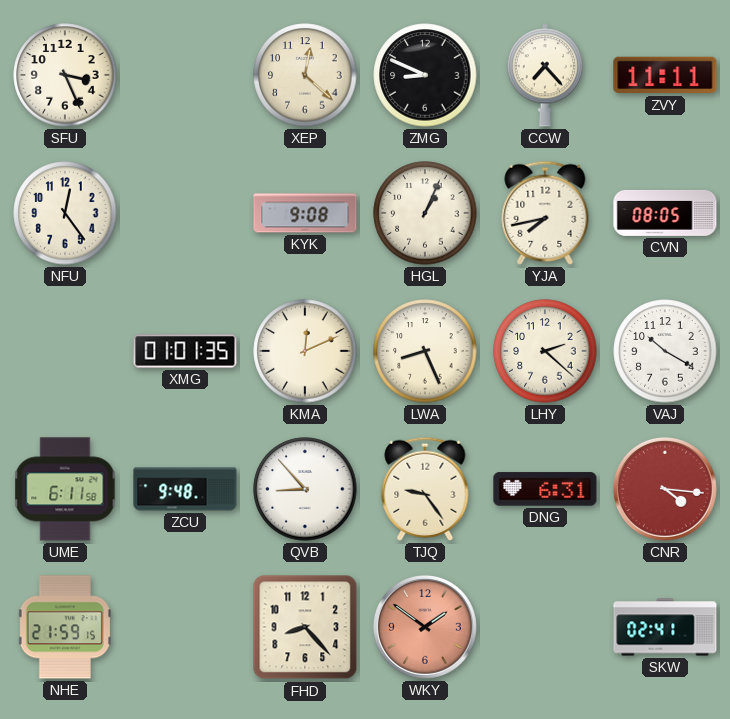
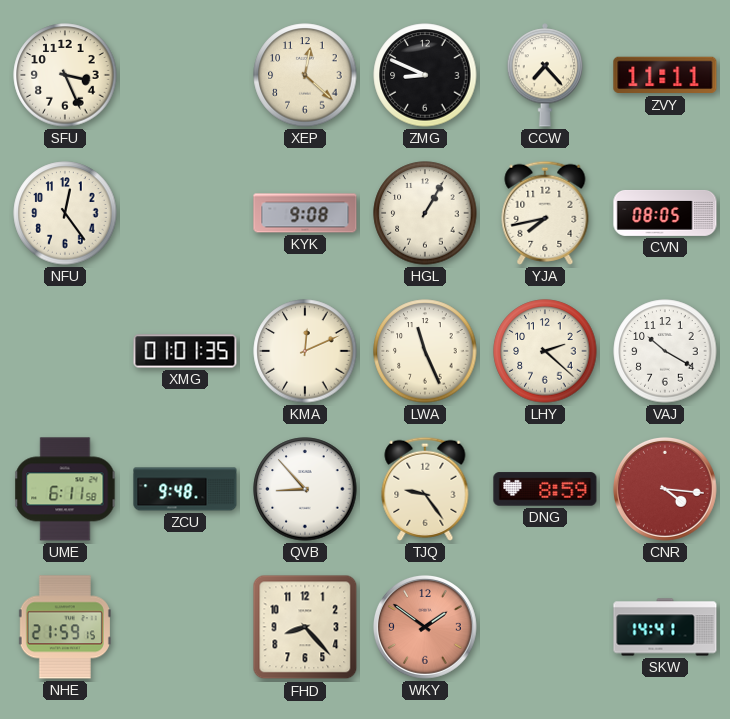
HGL: 1:04 -> 1:05
LWA: 8:26 -> 11:26
DNG: 6:31 -> 8:59
SKW: 02:41 -> 14:41
